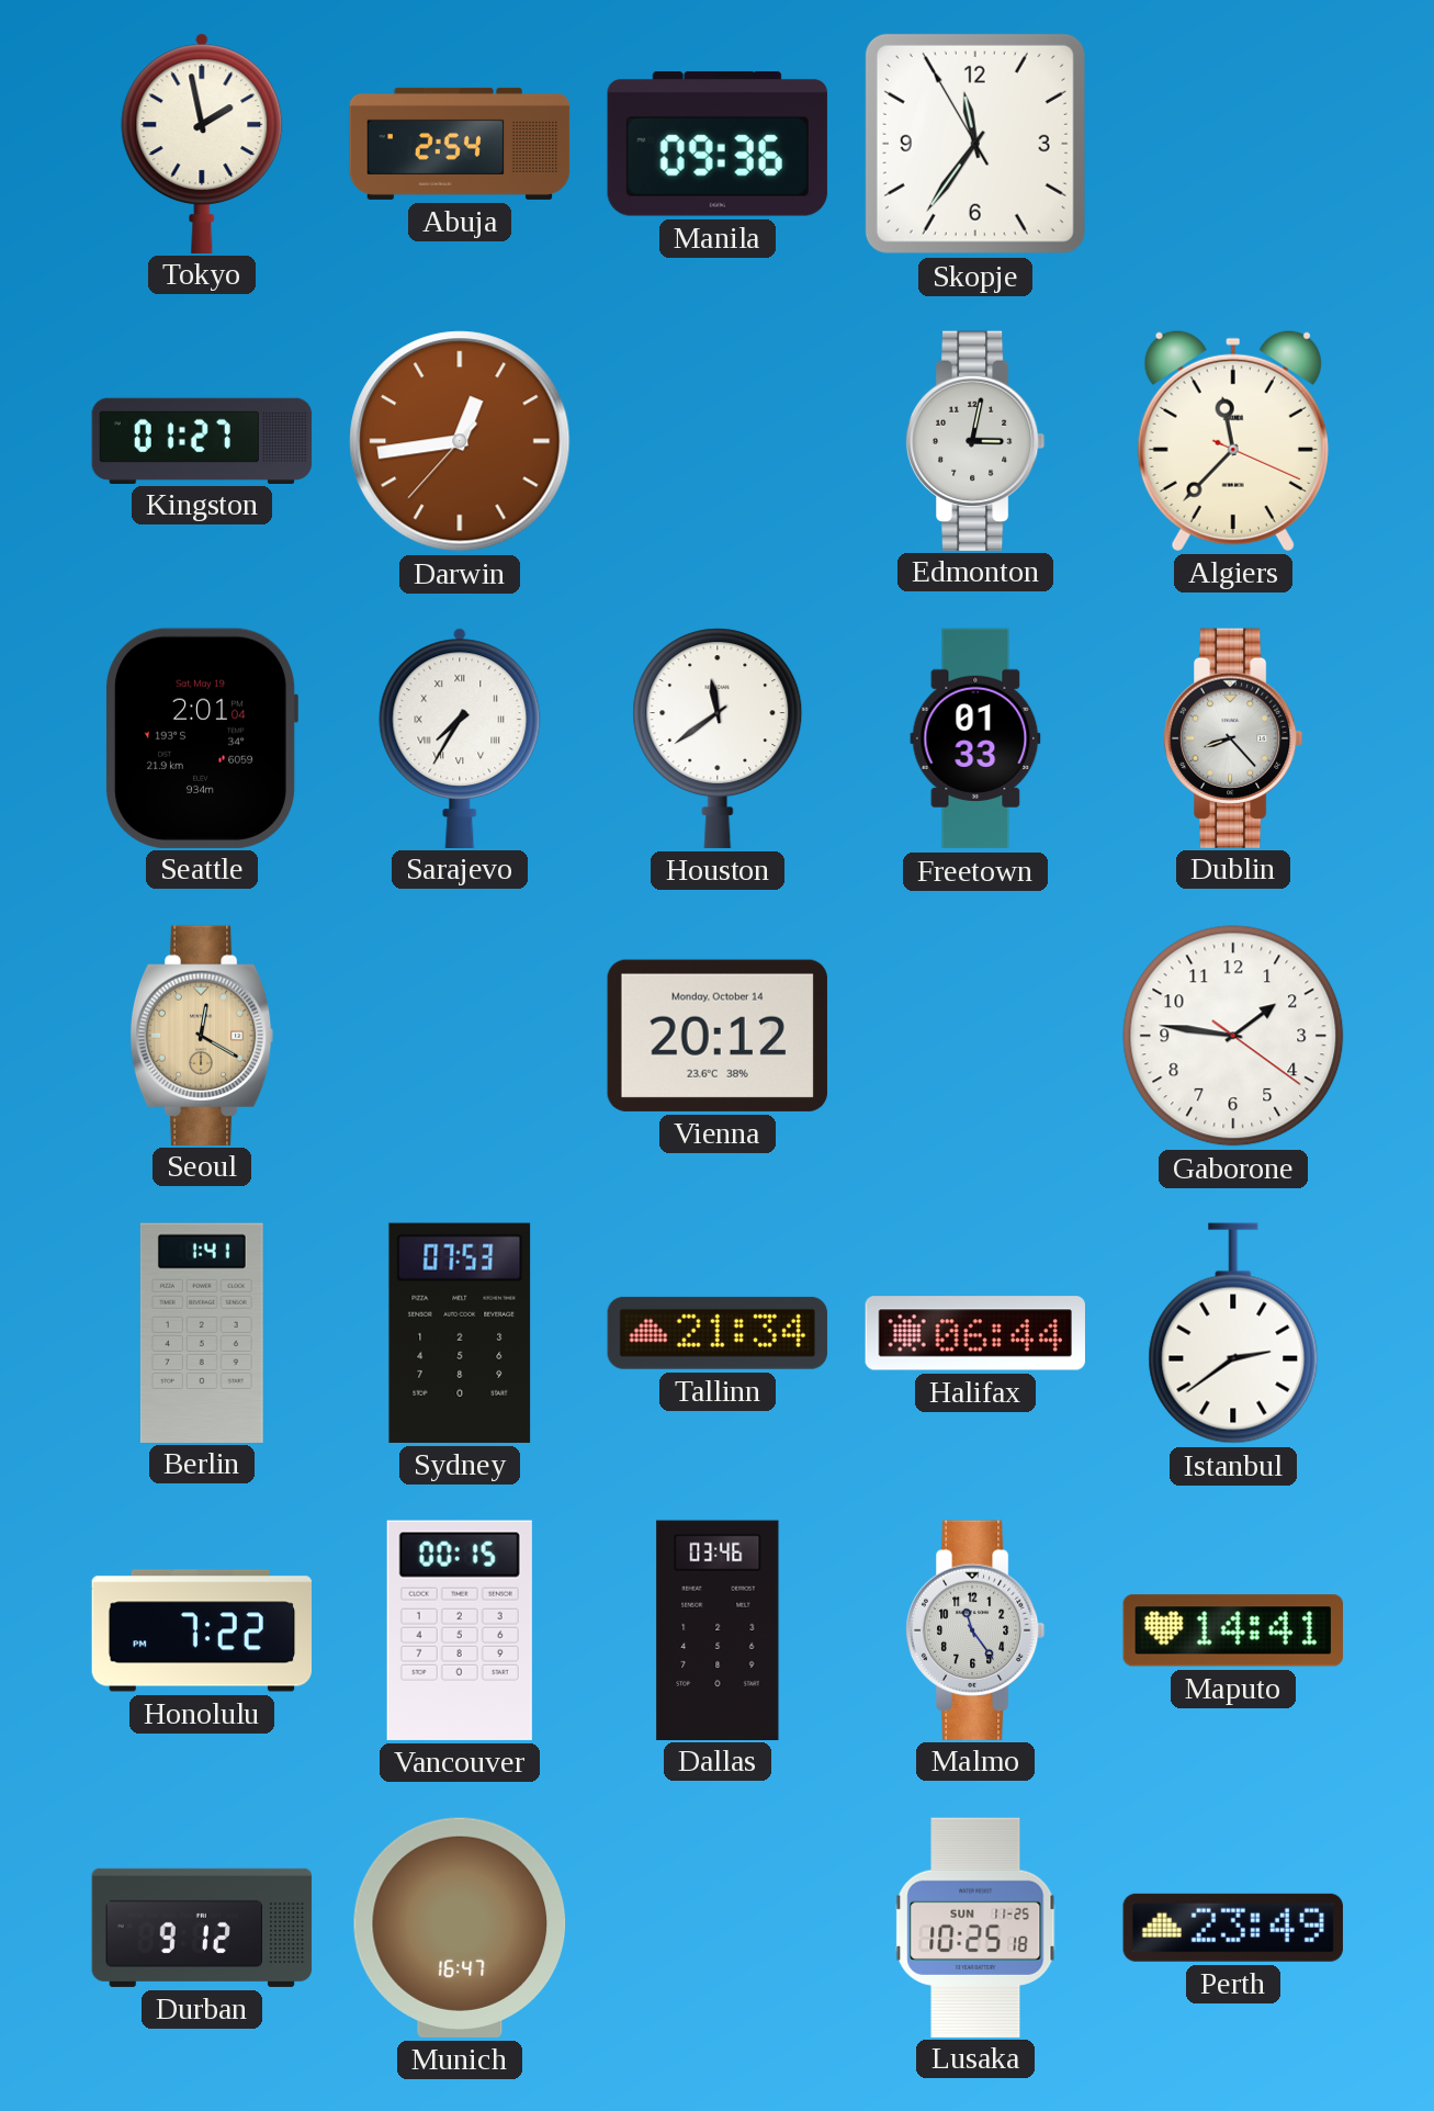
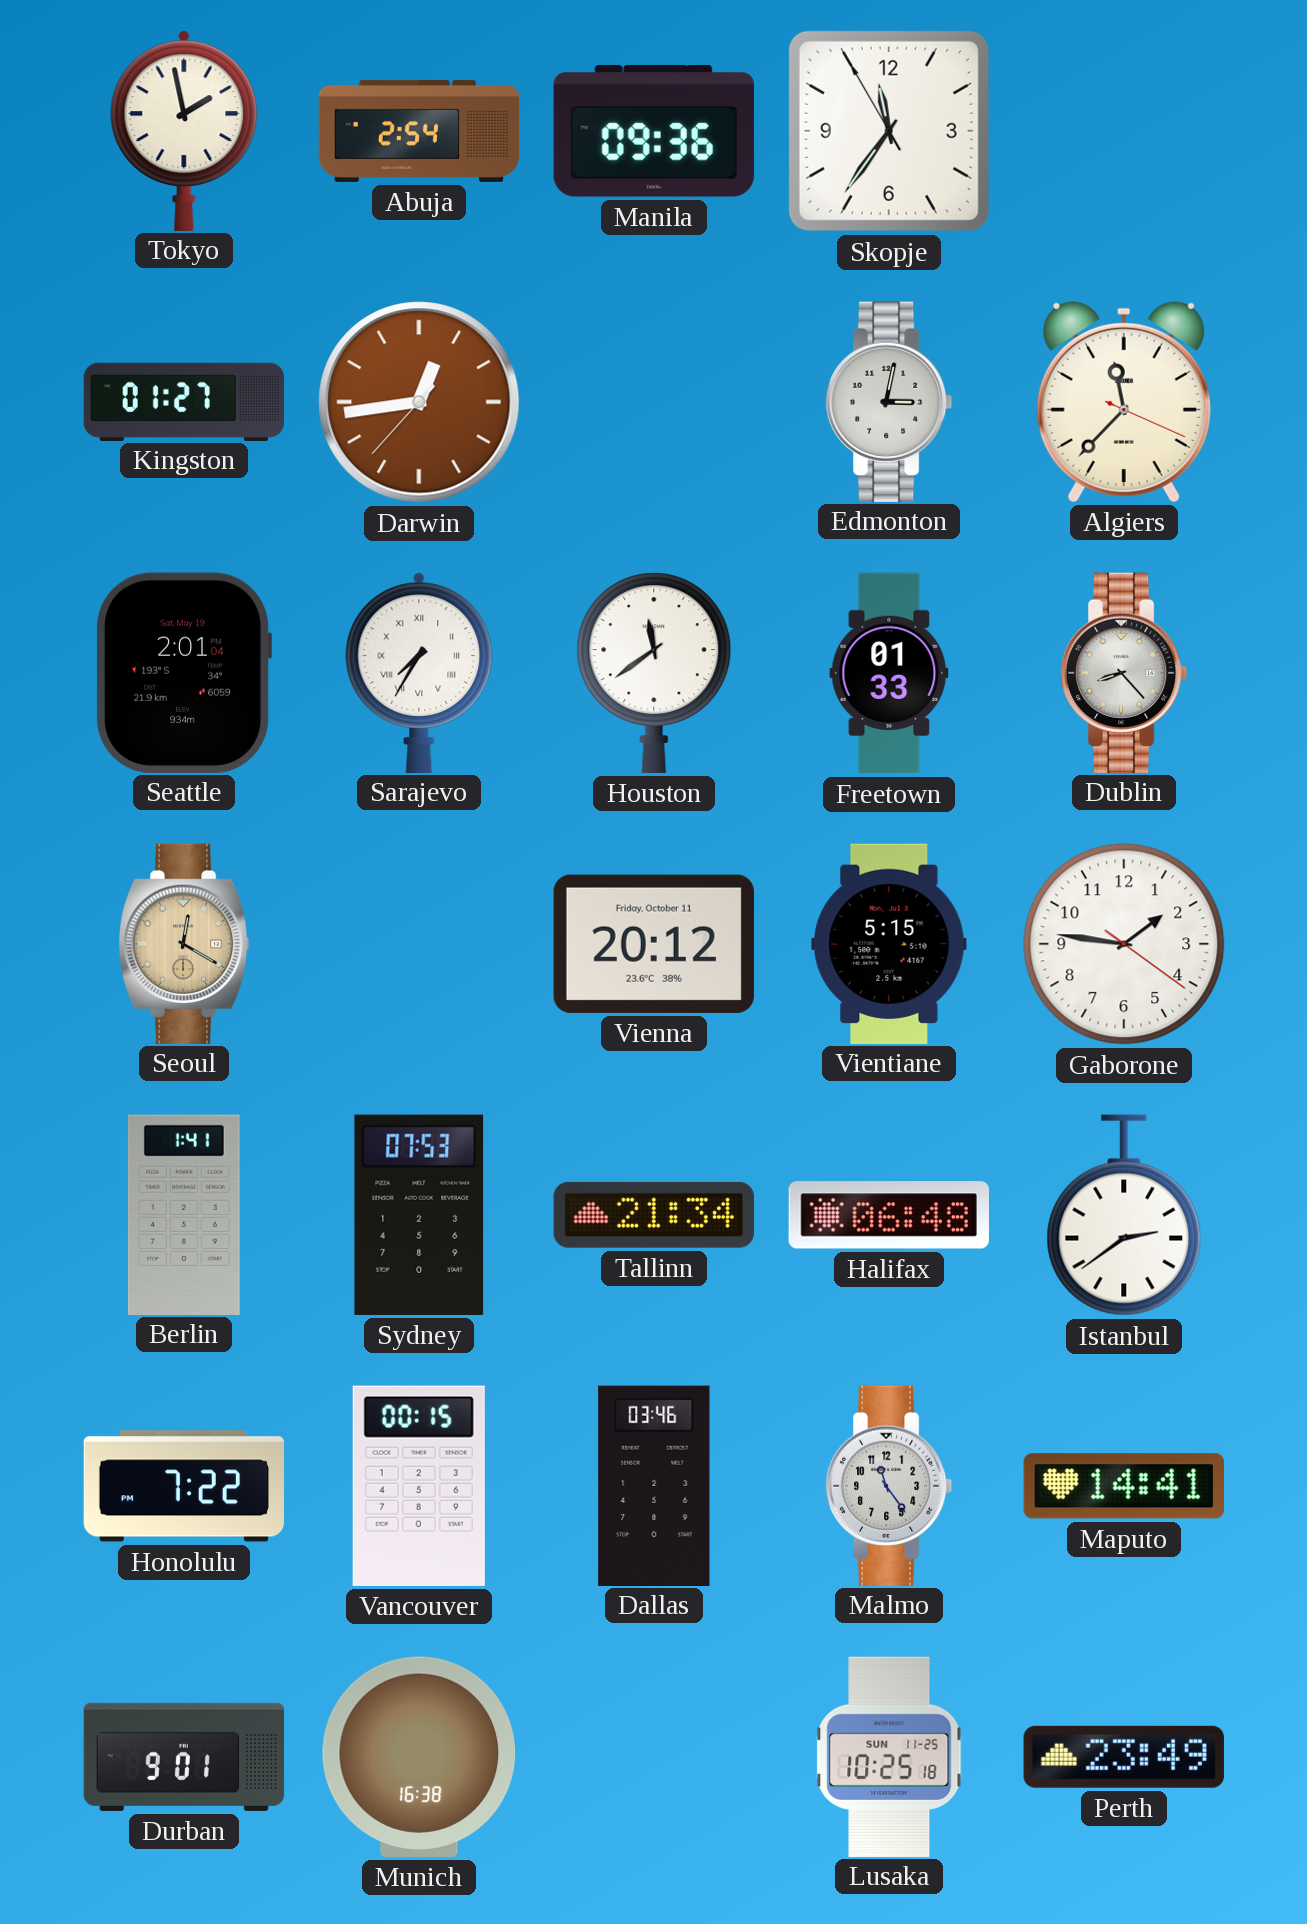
Vienna date: Monday, October 14 -> Friday, October 11
Vientiane: none -> 5:15
Halifax: 06:44 -> 06:48
Durban: 9:12 -> 9:01
Munich: 16:47 -> 16:38
